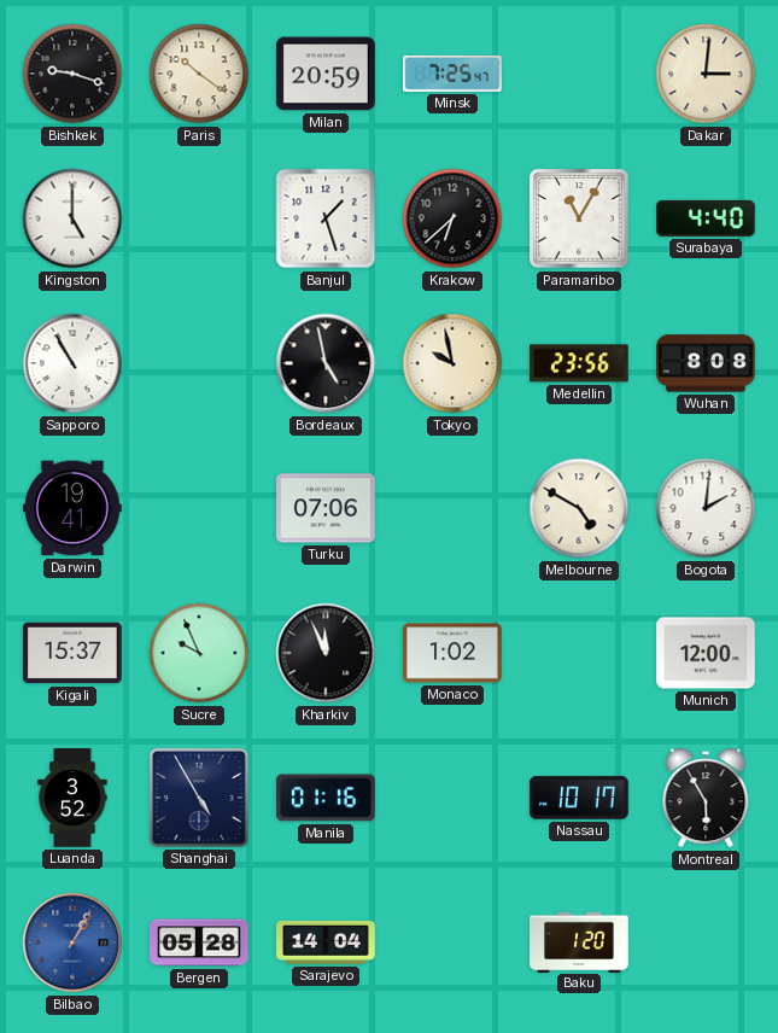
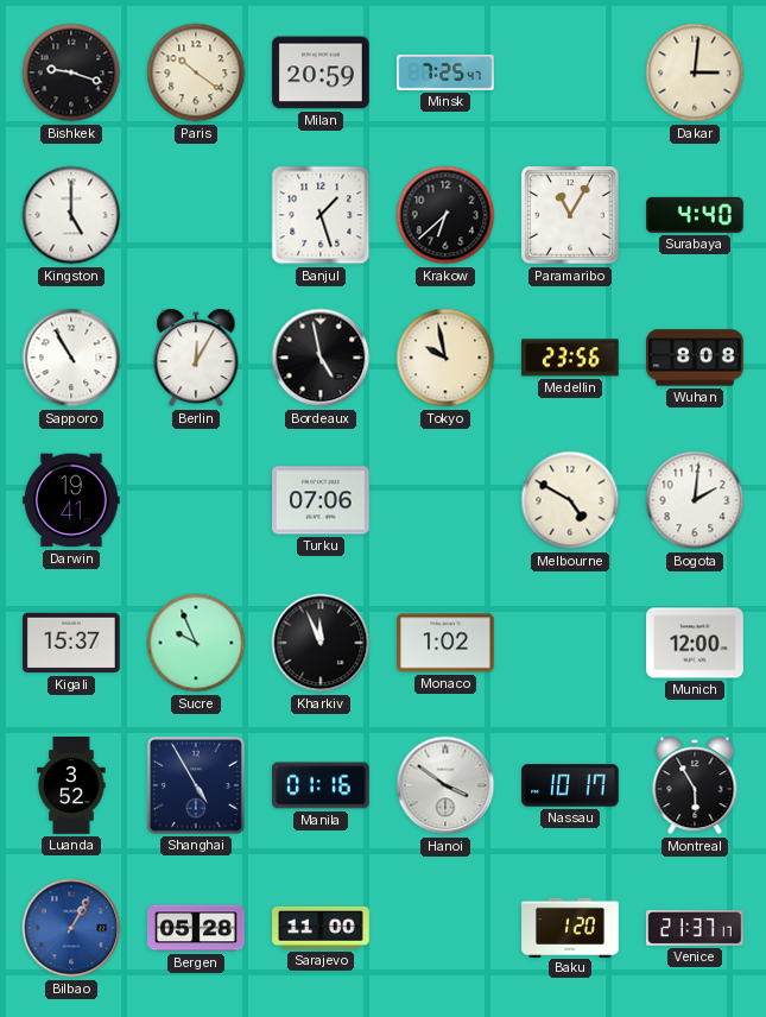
Berlin: none -> 12:05
Hanoi: none -> 3:51
Sarajevo: 14:04 -> 11:00
Venice: none -> 21:37
